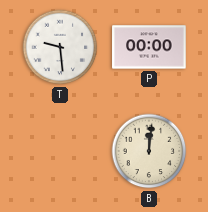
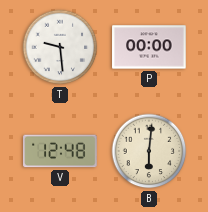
V: none -> 12:48
B: 12:01 -> 6:01
